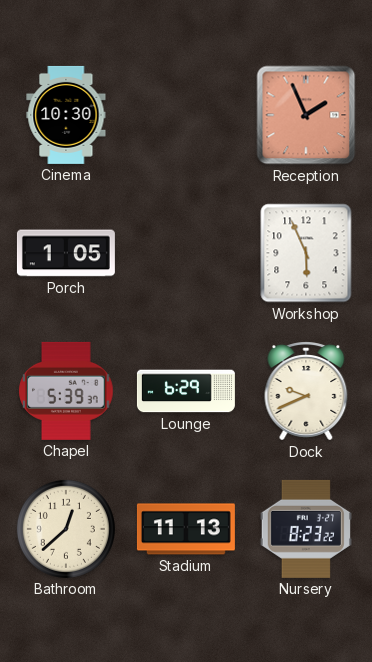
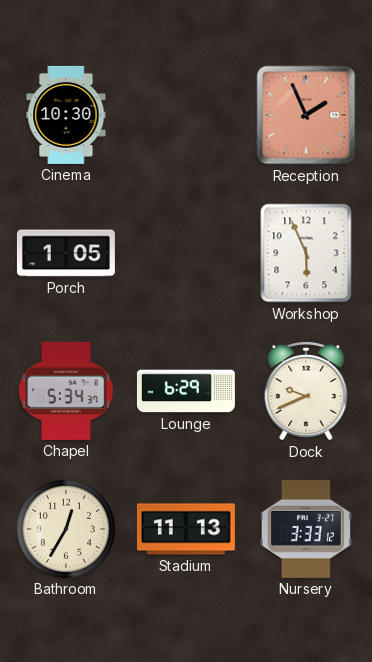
Chapel: 5:39 -> 5:34
Bathroom: 12:38 -> 12:35
Nursery: 8:23 -> 3:33
